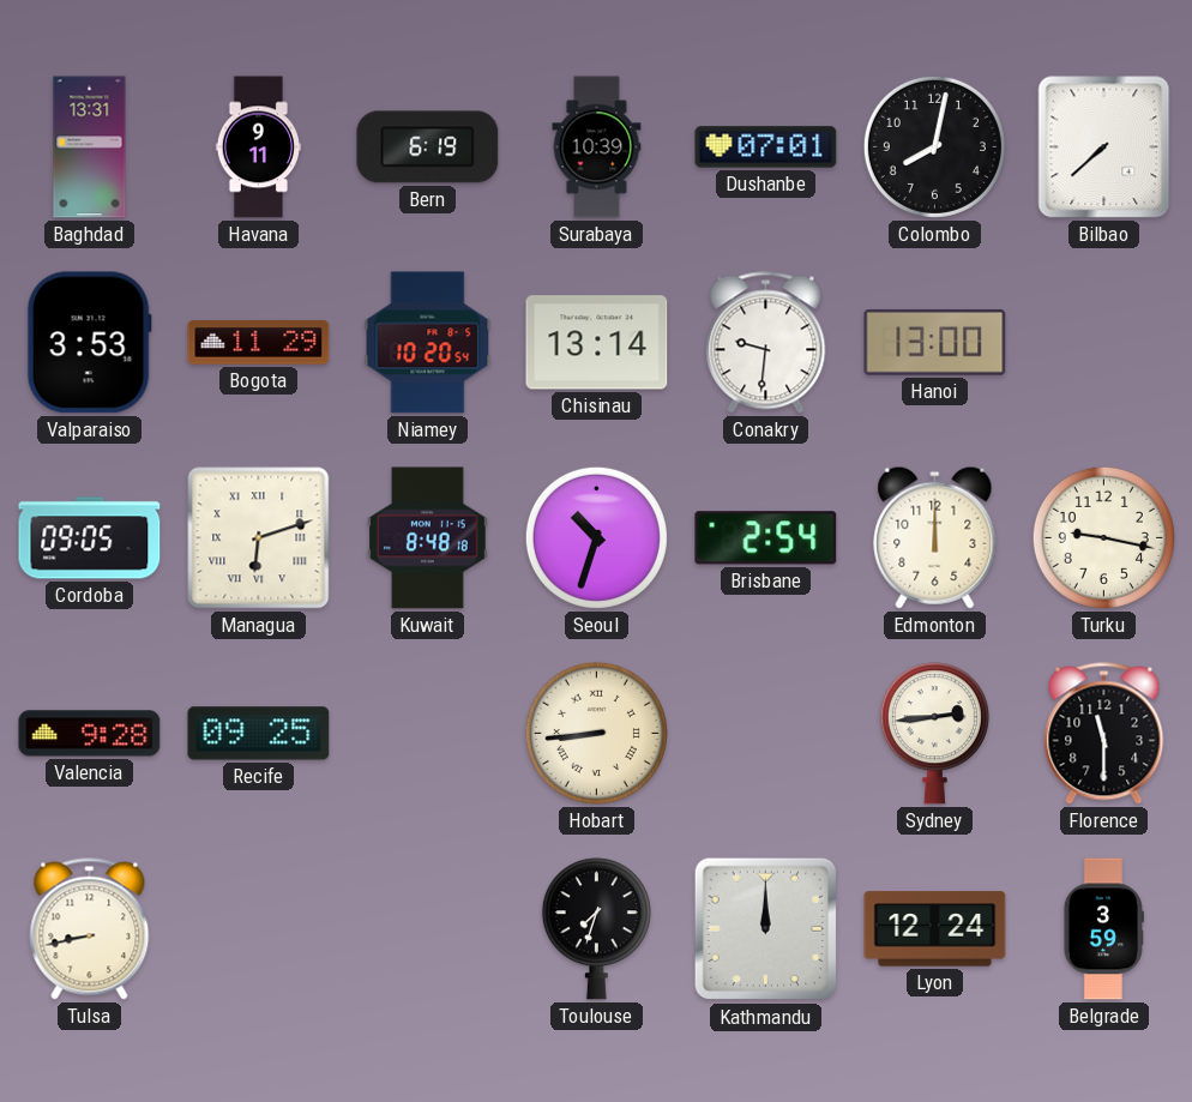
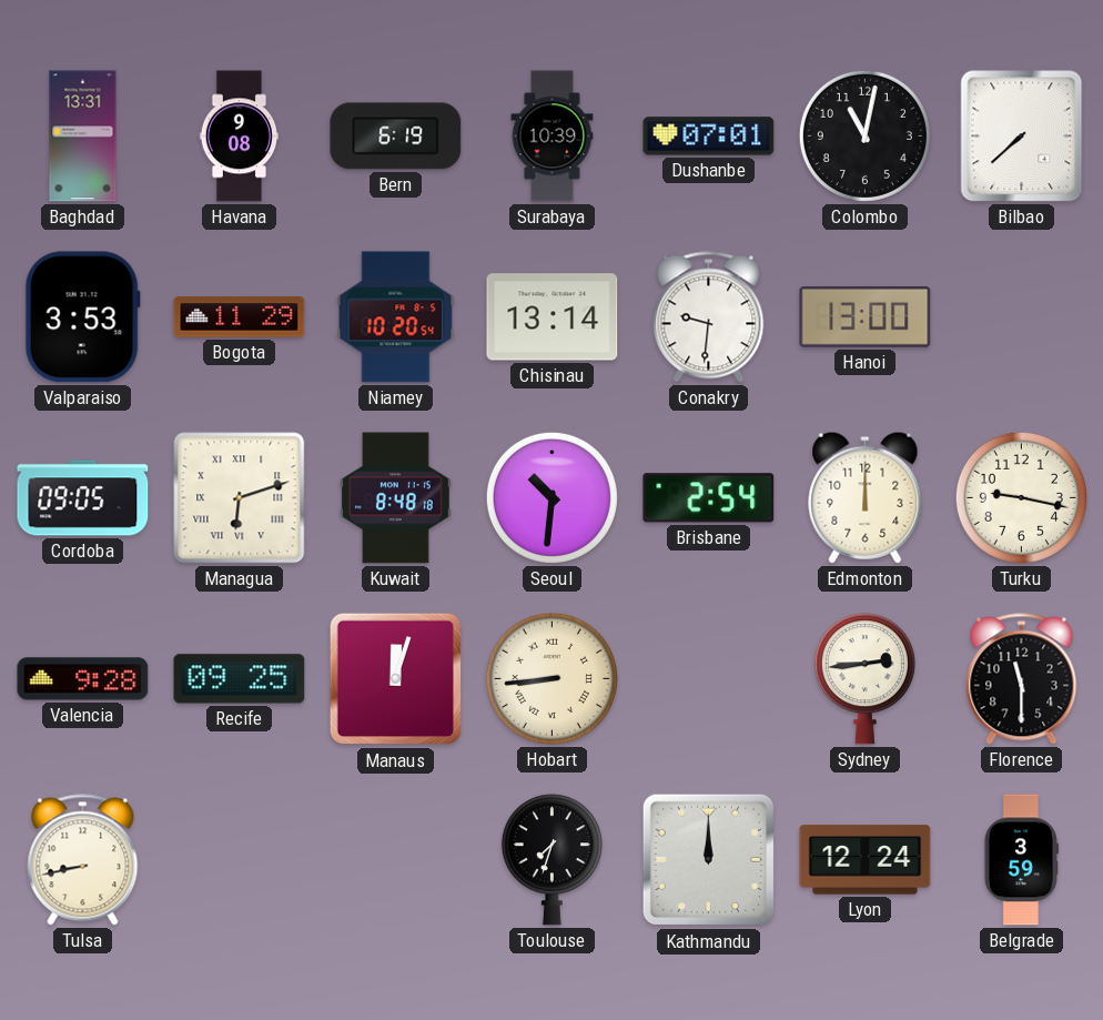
Havana: 9:11 -> 9:08
Colombo: 8:02 -> 11:02
Seoul: 10:33 -> 10:31
Manaus: none -> 12:03
